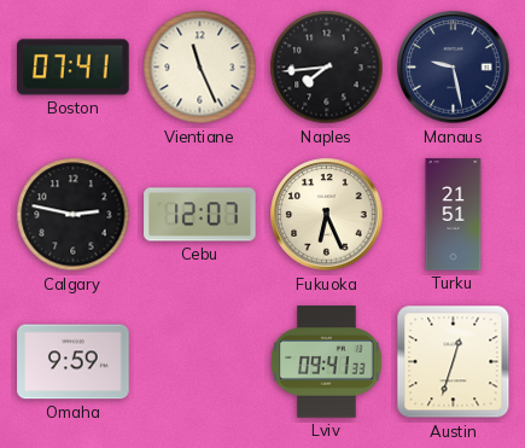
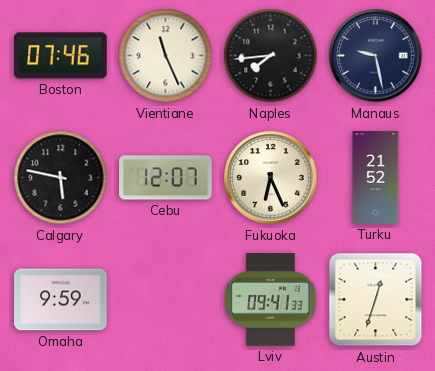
Boston: 07:41 -> 07:46
Calgary: 2:47 -> 5:47
Turku: 21:51 -> 21:52
